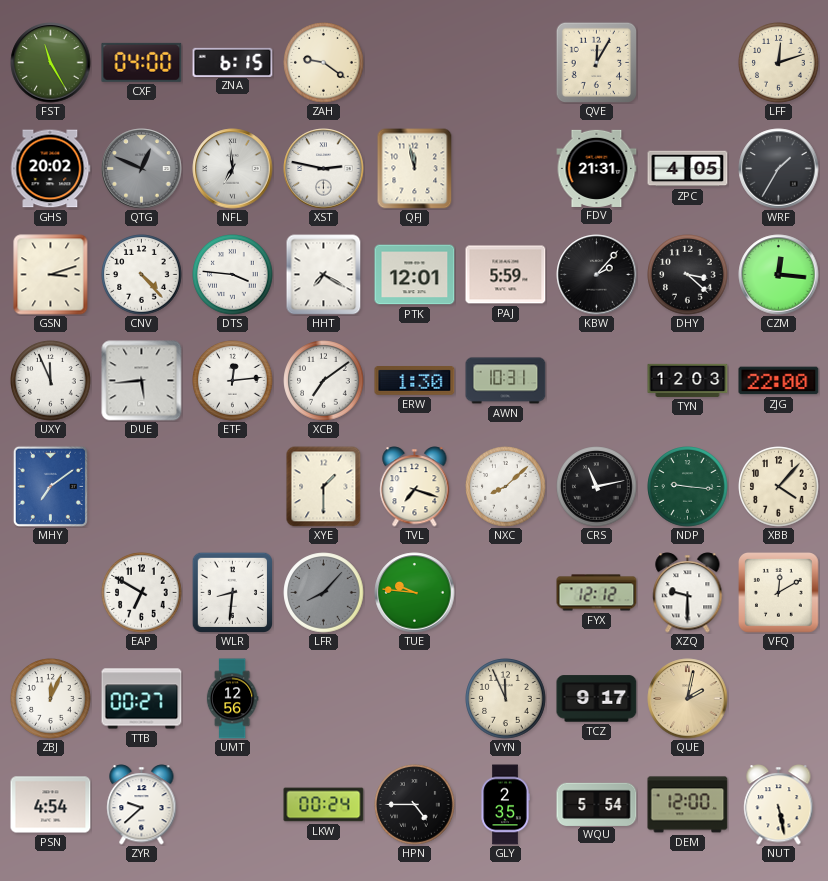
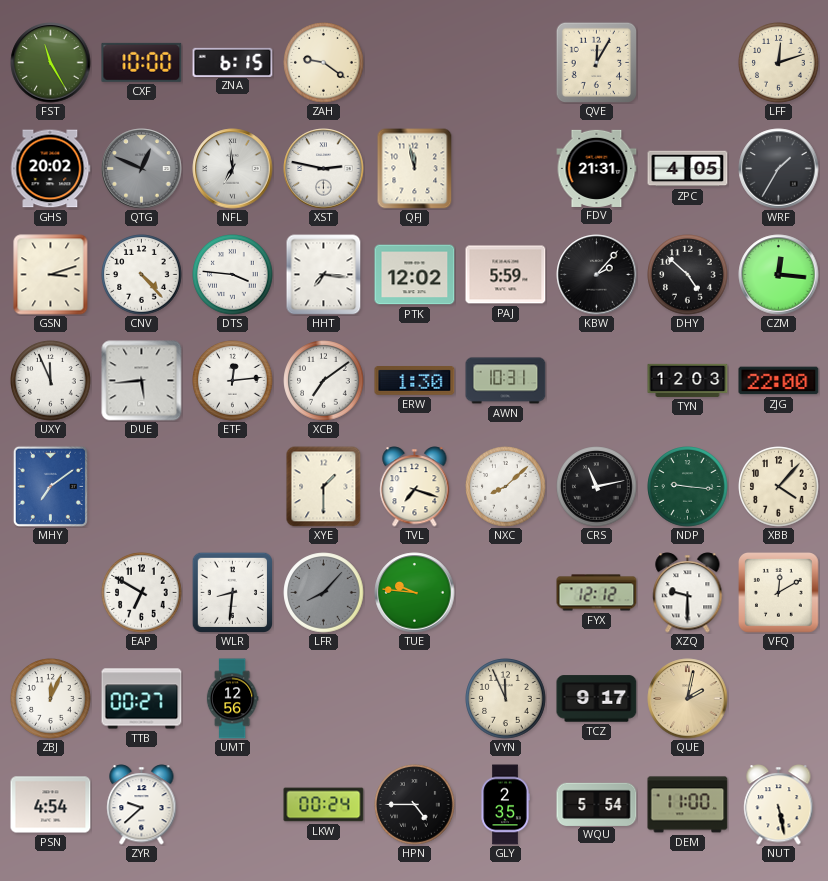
CXF: 04:00 -> 10:00
HHT: 7:20 -> 7:16
PTK: 12:01 -> 12:02
DHY: 3:22 -> 4:52
DEM: 12:00 -> 11:00
